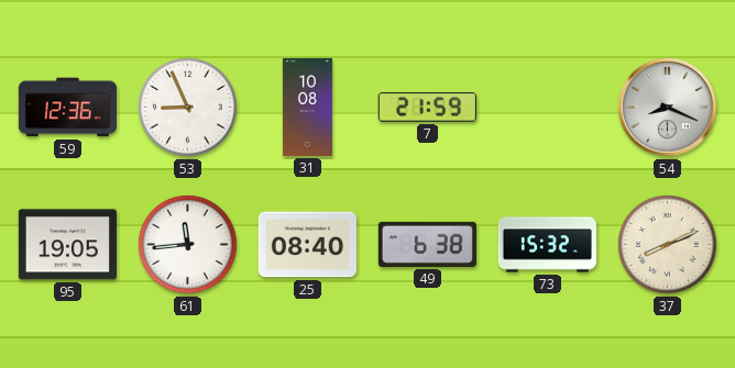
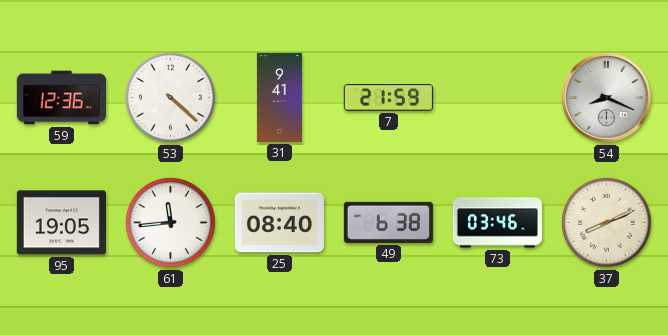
53: 8:56 -> 4:22
31: 10:08 -> 9:41
73: 15:32 -> 03:46
